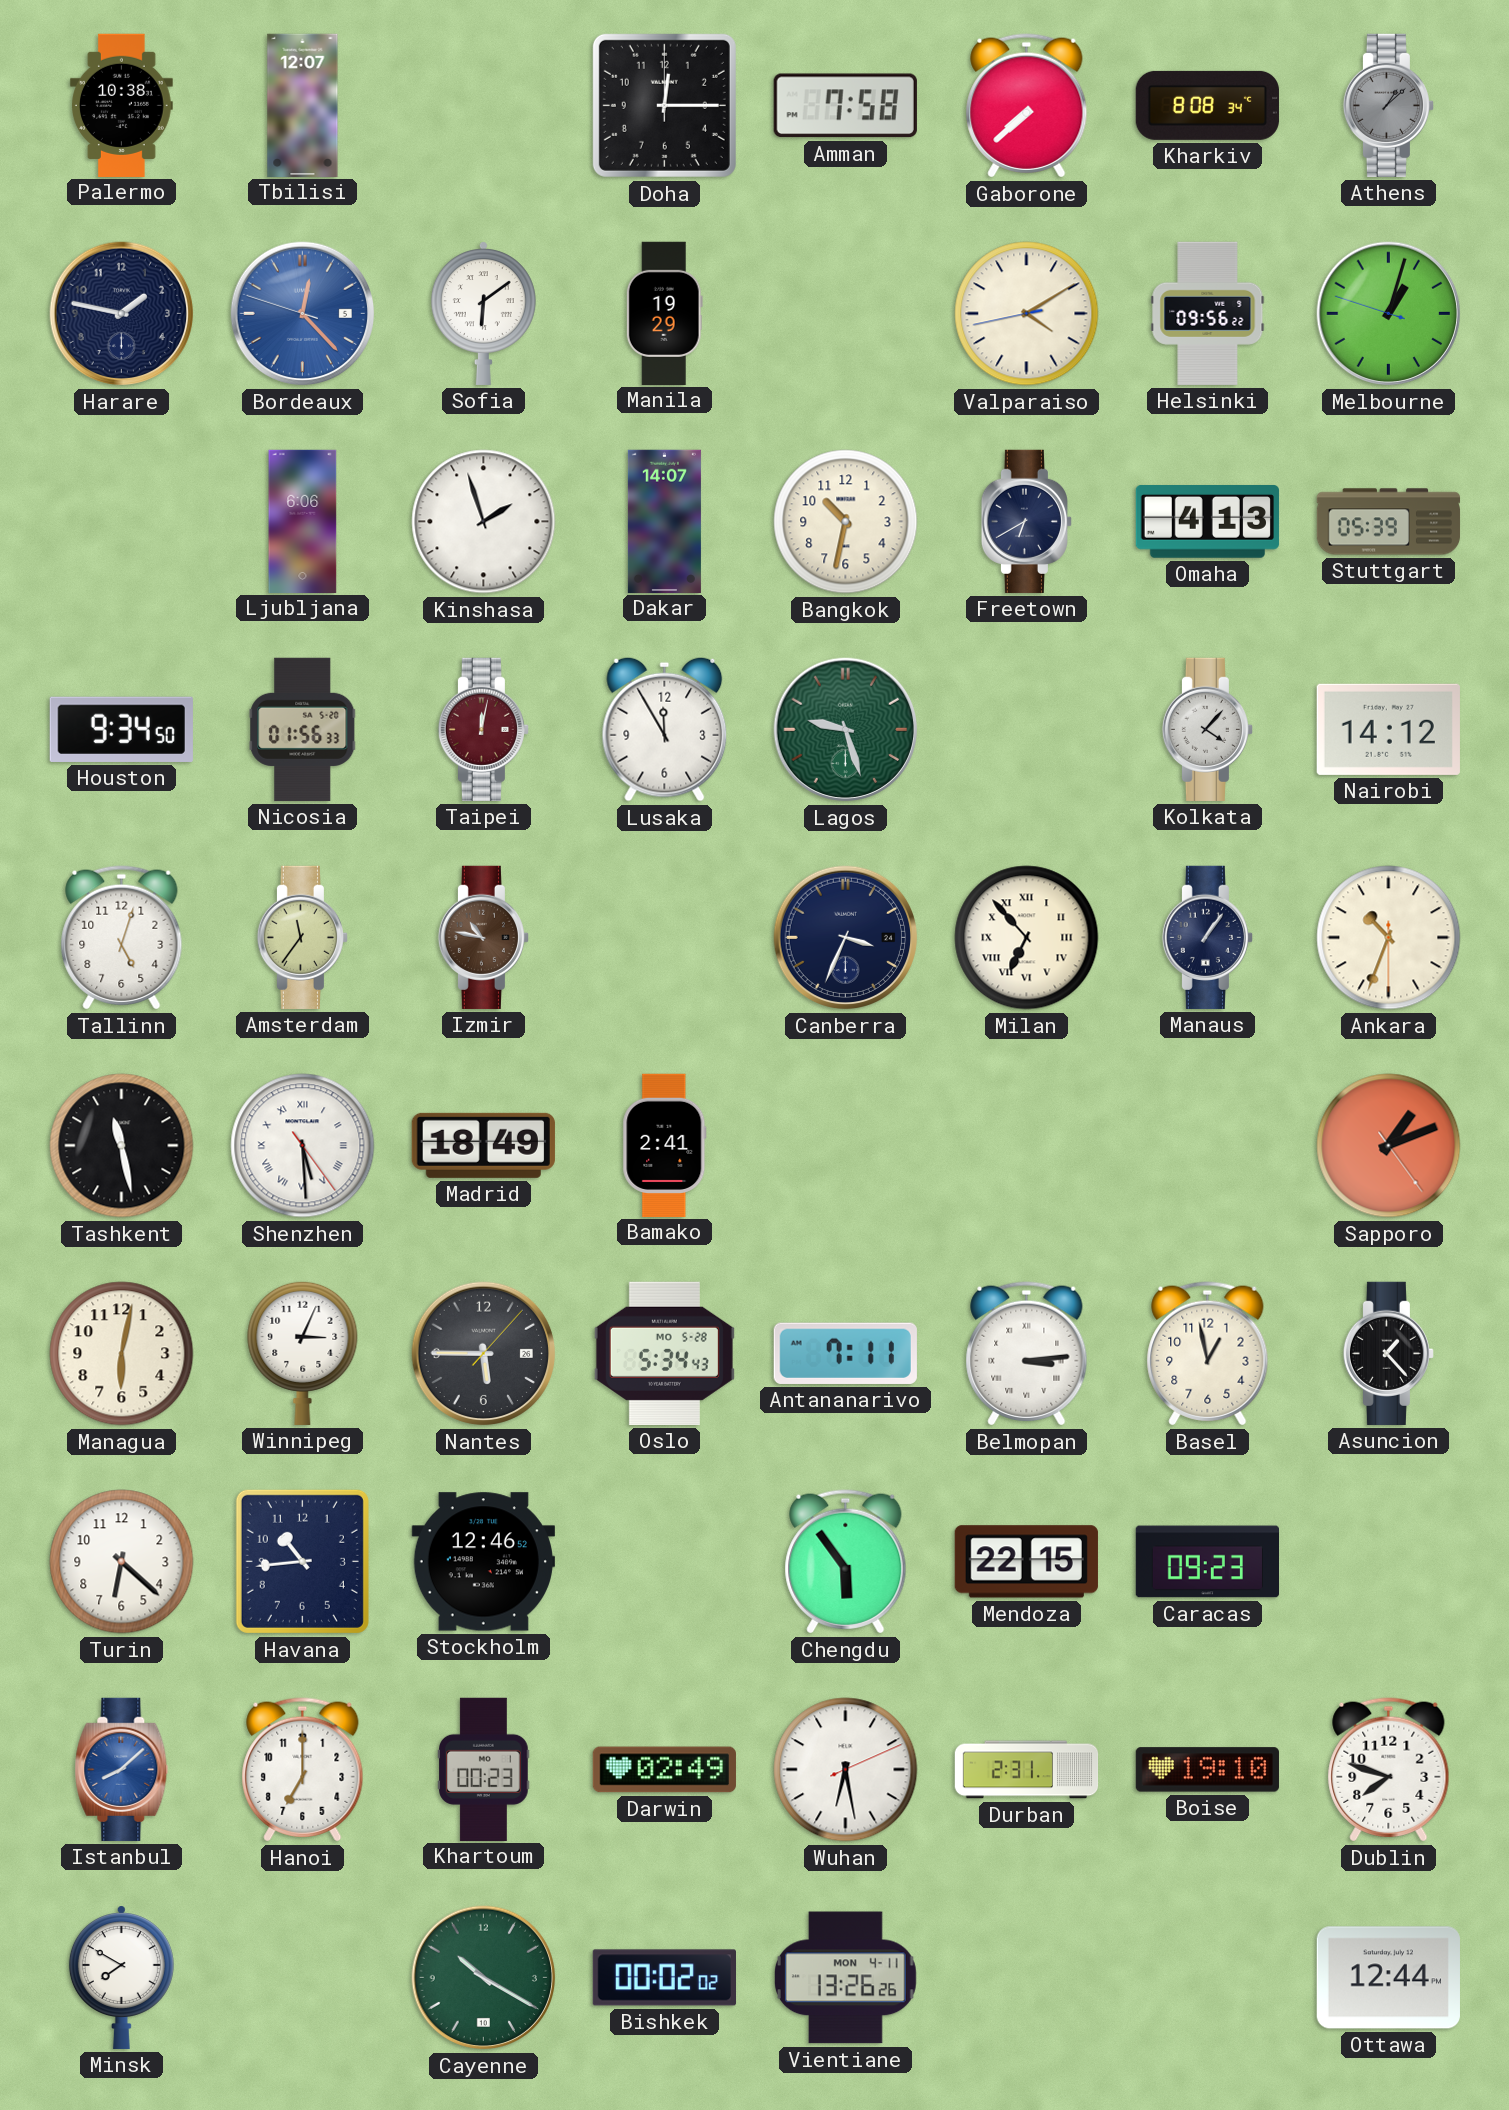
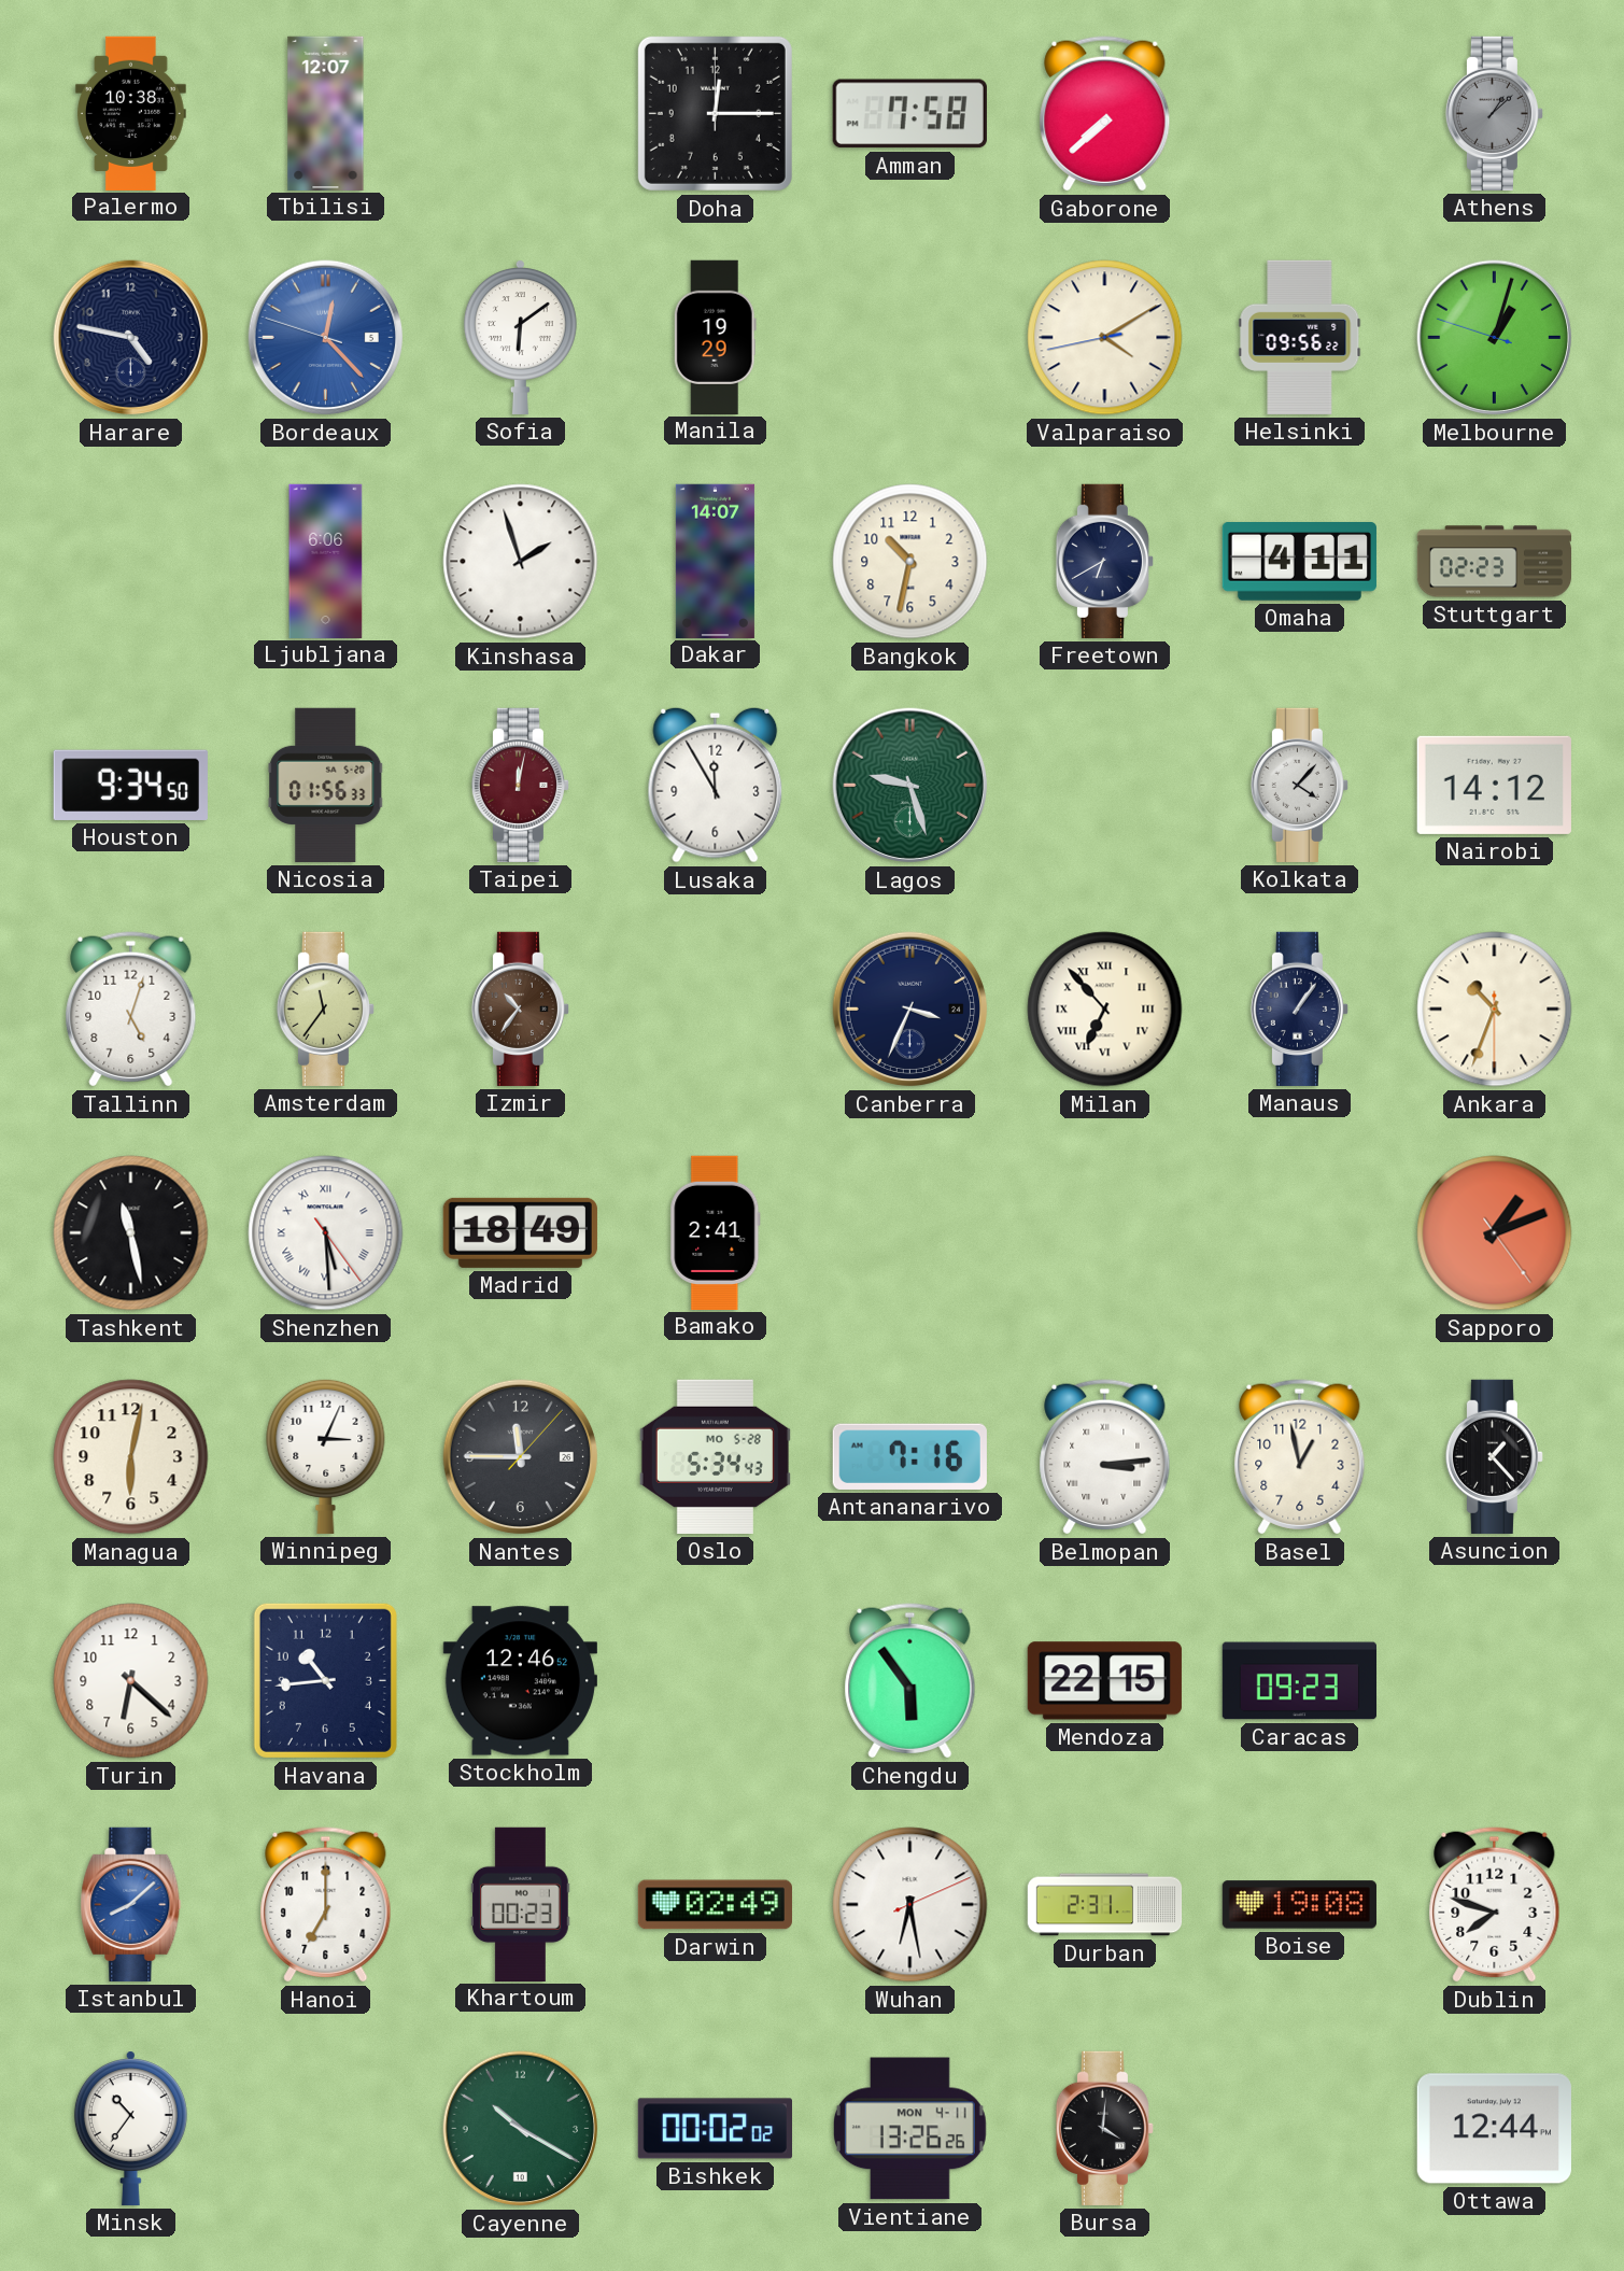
Kharkiv: 8:08 -> none
Harare: 1:47 -> 4:47
Omaha: 4:13 -> 4:11
Stuttgart: 05:39 -> 02:23
Izmir: 10:47 -> 10:36
Nantes: 5:45 -> 11:45
Antananarivo: 7:11 -> 7:16
Boise: 19:10 -> 19:08
Minsk: 7:50 -> 10:36
Bursa: none -> 4:01
